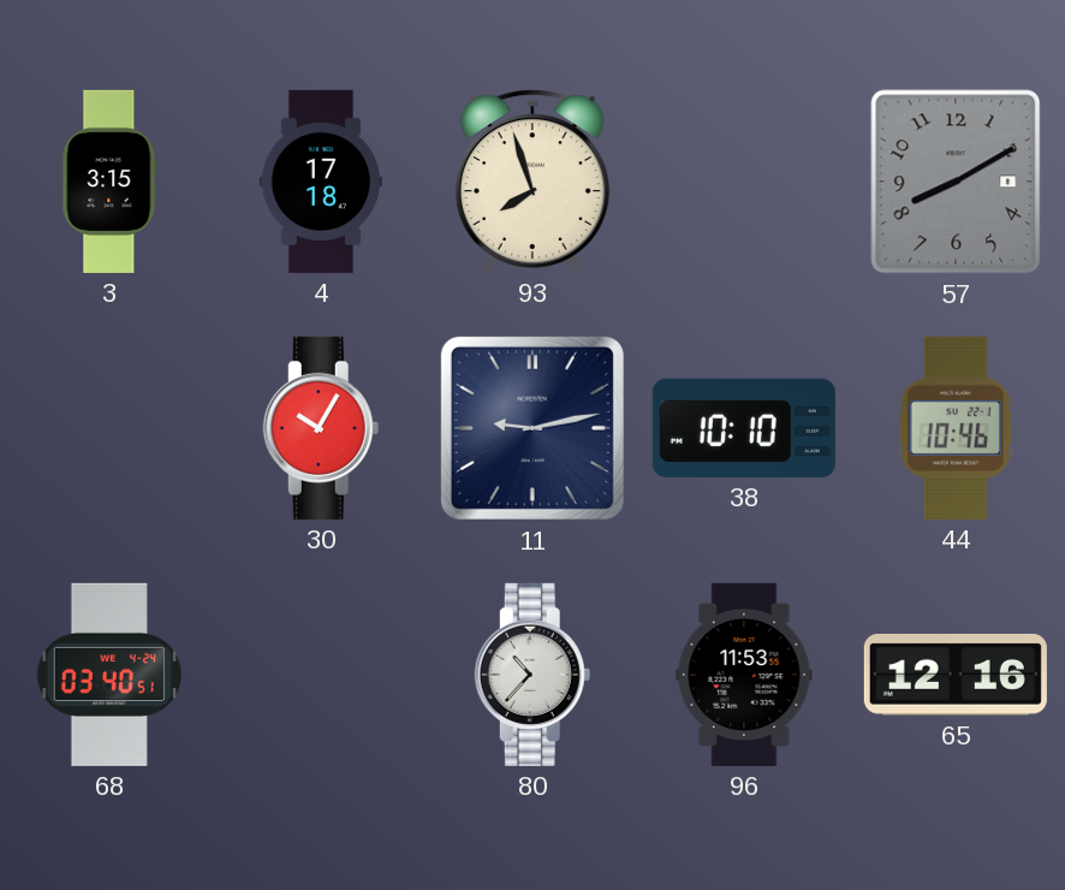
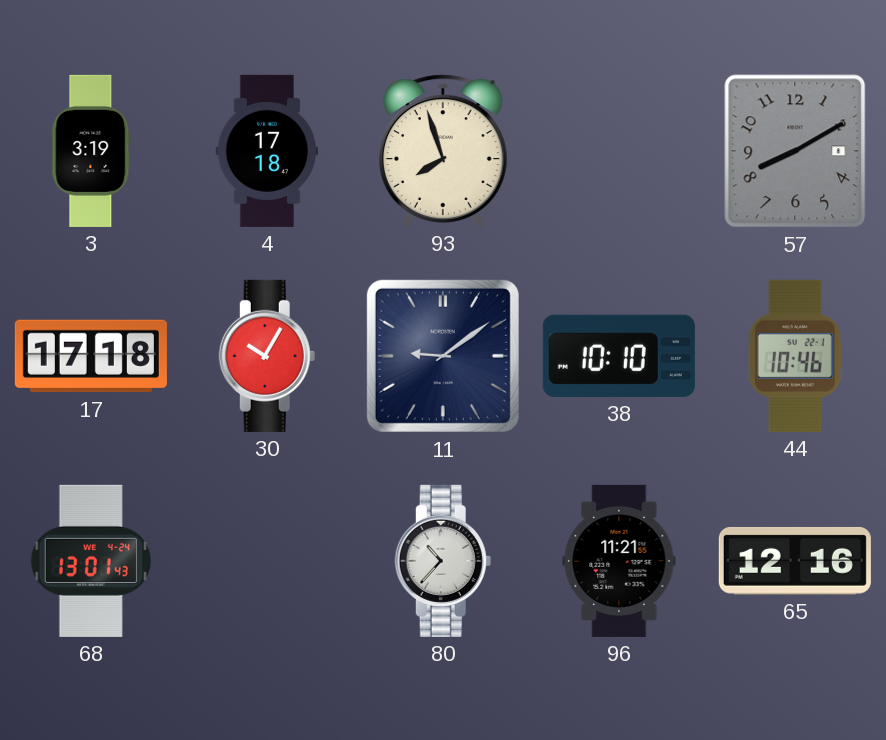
3: 3:15 -> 3:19
17: none -> 17:18
11: 9:13 -> 9:09
68: 03:40 -> 13:01
96: 11:53 -> 11:21
